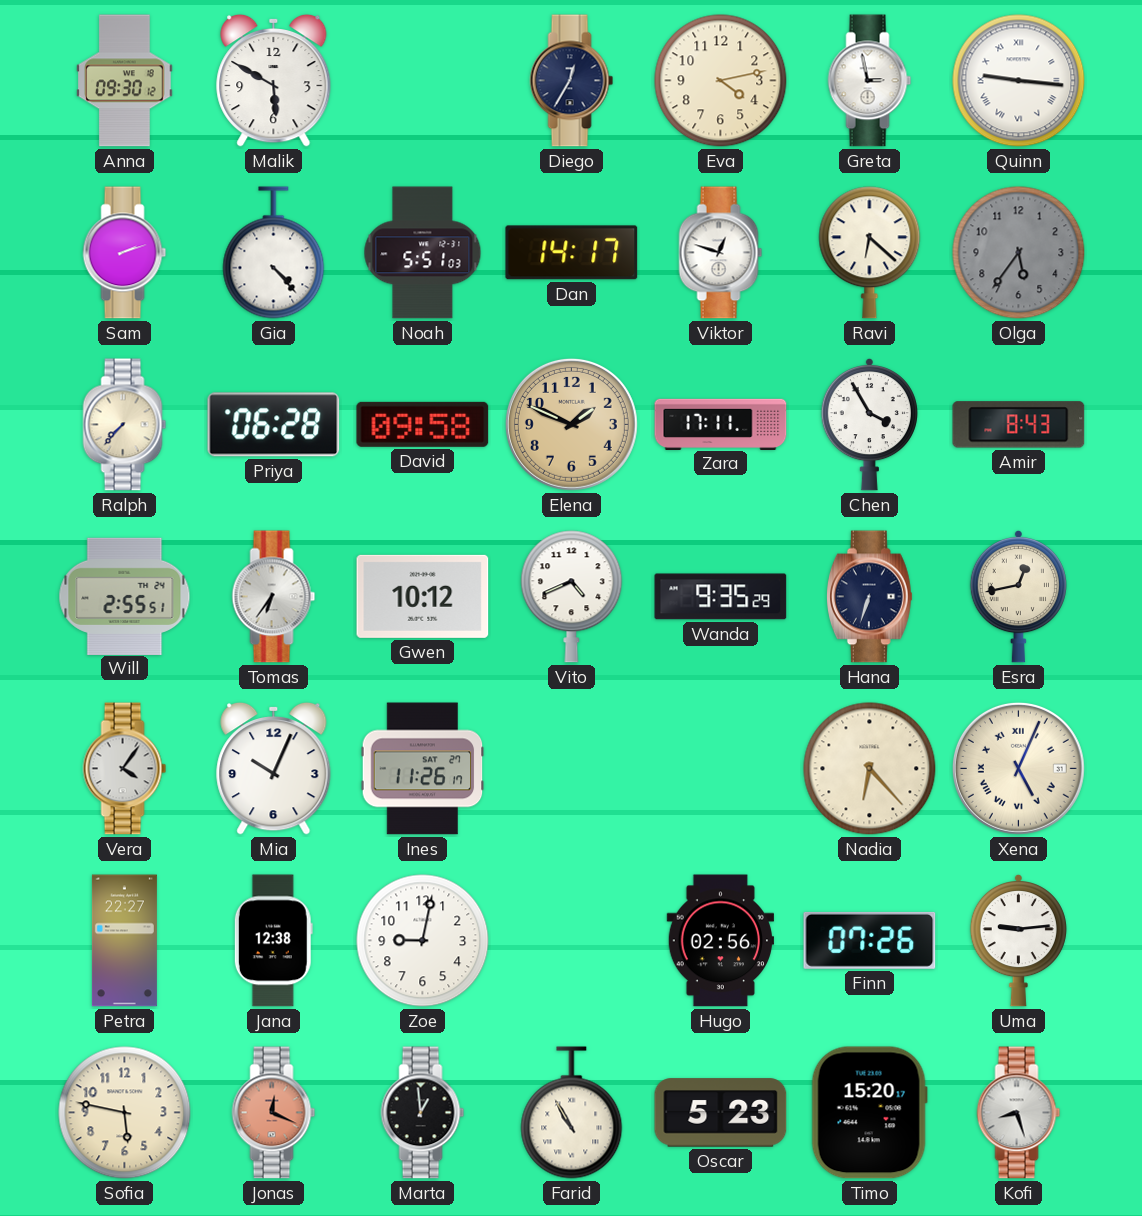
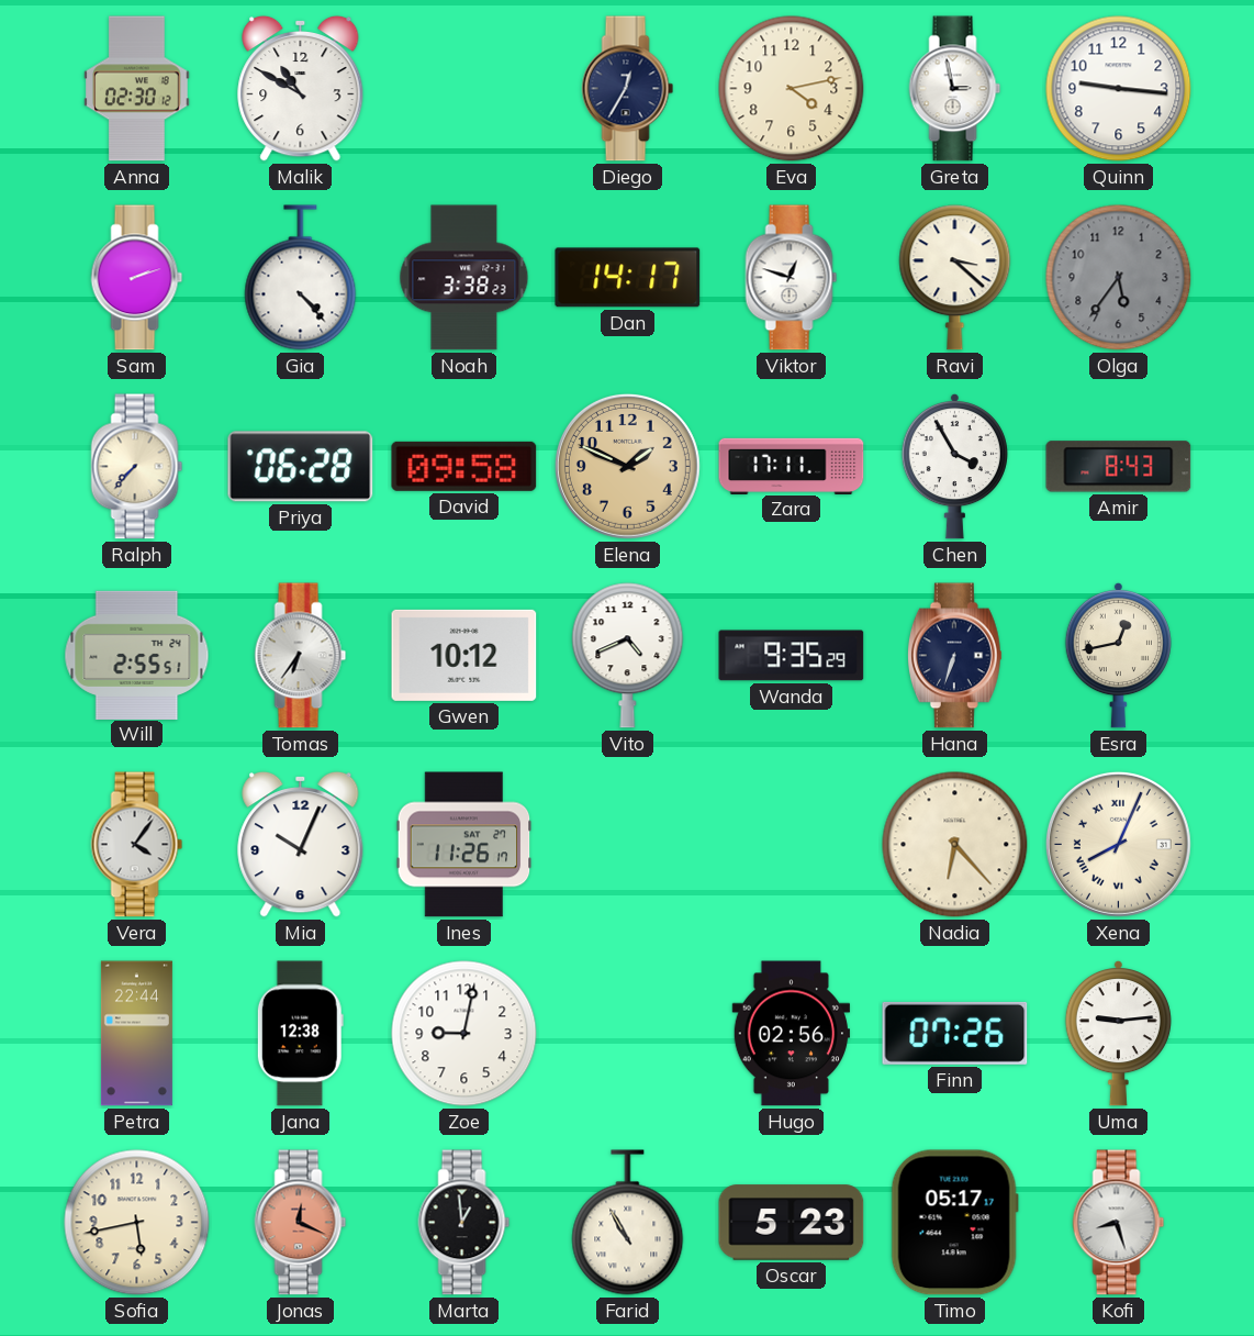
Anna: 09:30 -> 02:30
Malik: 5:50 -> 10:50
Quinn numerals: Roman -> Arabic
Noah: 5:51 -> 3:38
Ravi: 6:22 -> 3:22
Xena: 5:04 -> 8:04
Petra: 22:27 -> 22:44
Sofia: 5:47 -> 5:43
Timo: 15:20 -> 05:17
